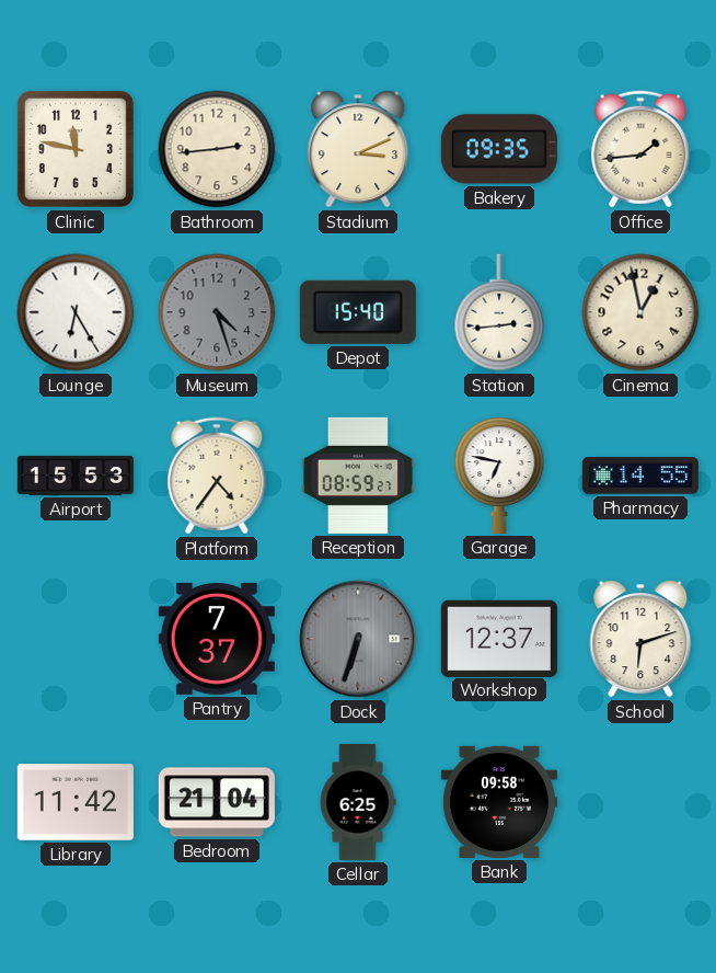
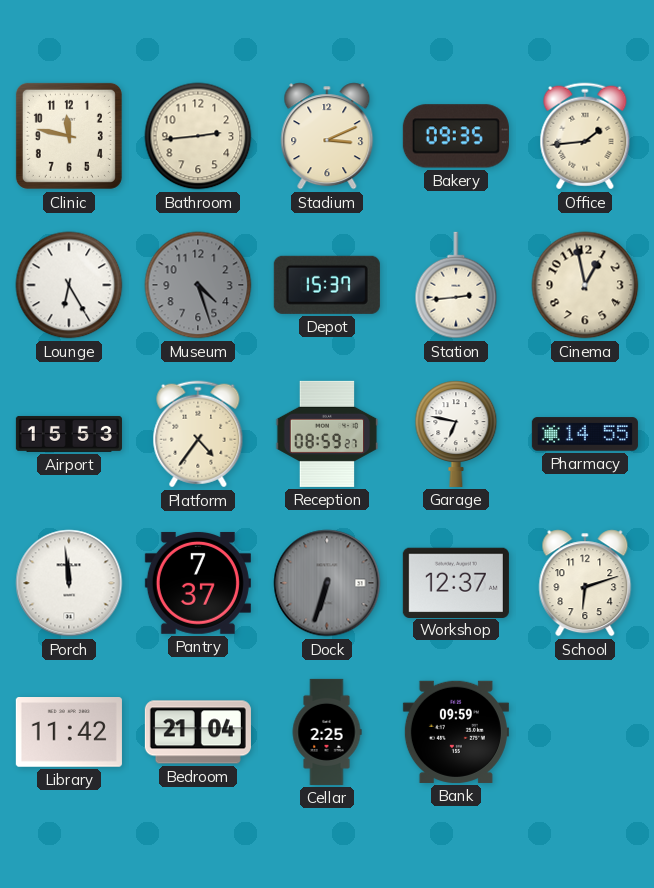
Depot: 15:40 -> 15:37
Porch: none -> 11:59
Cellar: 6:25 -> 2:25
Bank: 09:58 -> 09:59
